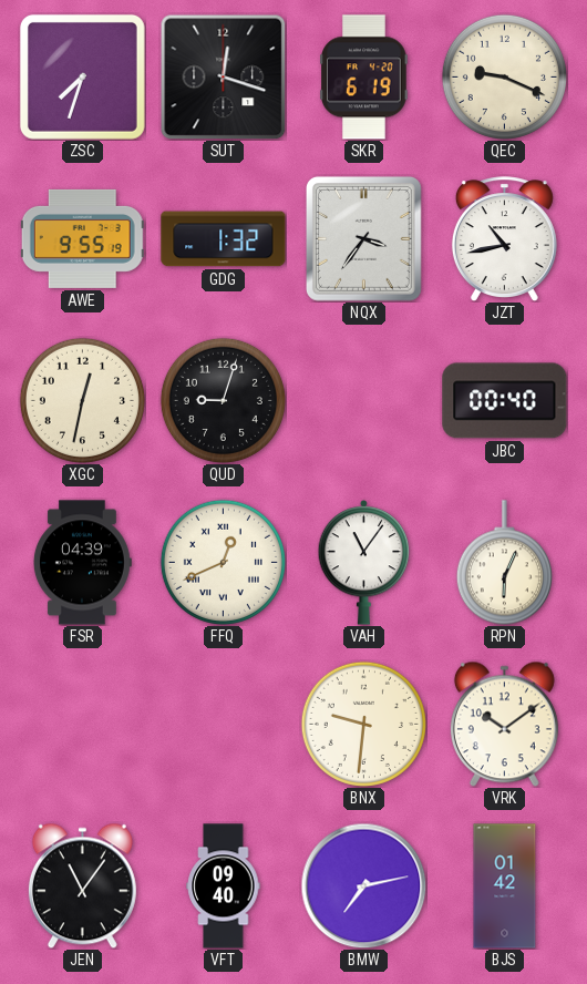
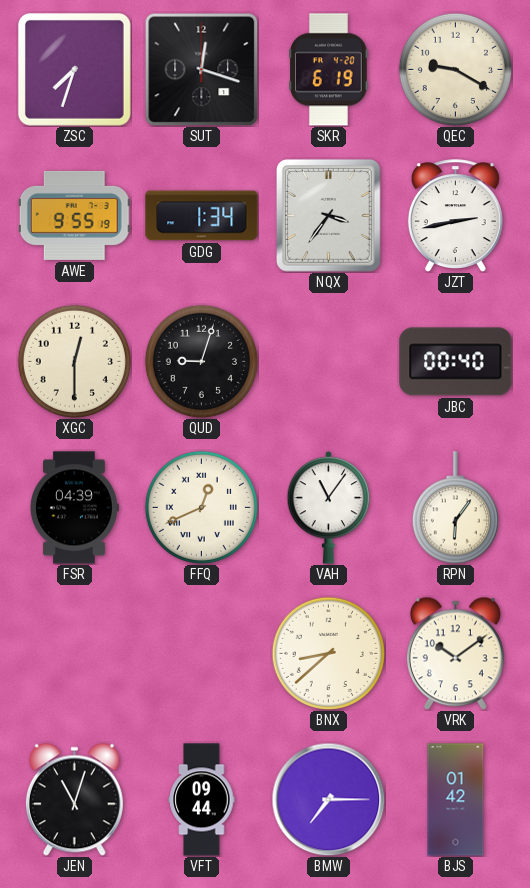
QEC: 9:19 -> 9:20
GDG: 1:32 -> 1:34
JZT: 10:43 -> 2:43
XGC: 12:32 -> 12:30
RPN: 6:04 -> 6:06
BNX: 9:31 -> 8:38
JEN: 11:06 -> 11:03
VFT: 09:40 -> 09:44
BMW: 7:13 -> 7:15
